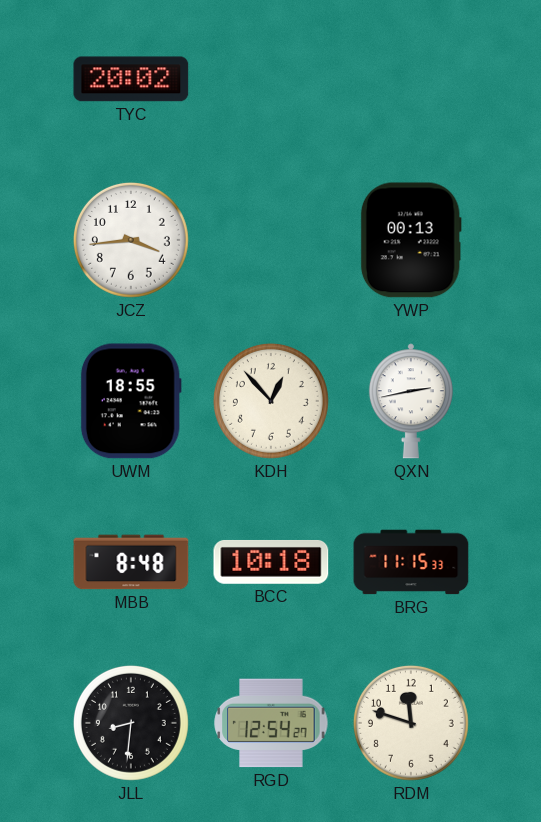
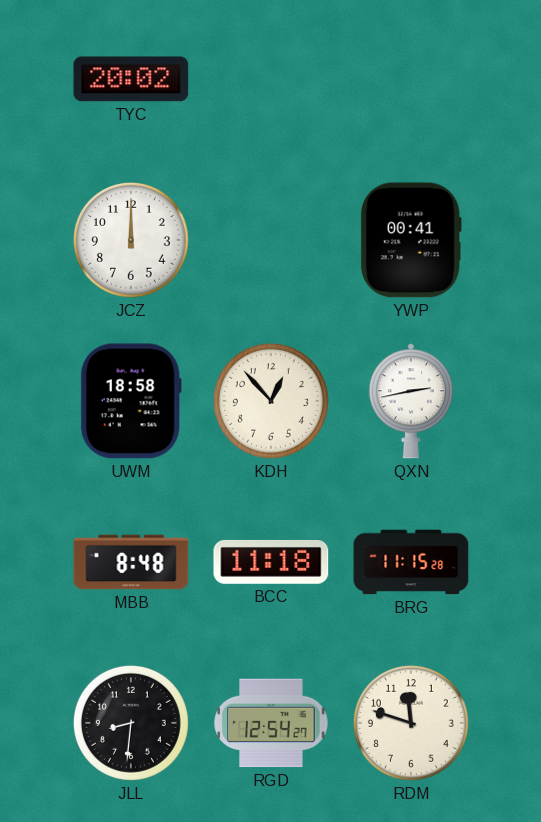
JCZ: 3:44 -> 12:00
YWP: 00:13 -> 00:41
UWM: 18:55 -> 18:58
BCC: 10:18 -> 11:18
BRG: 11:15:33 -> 11:15:28
